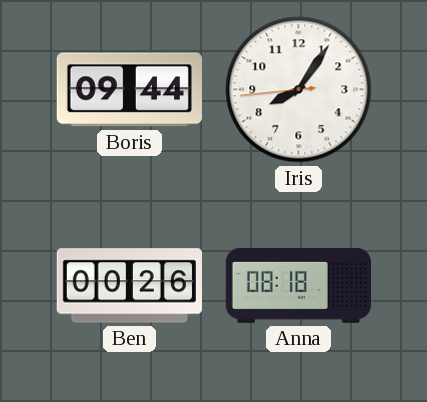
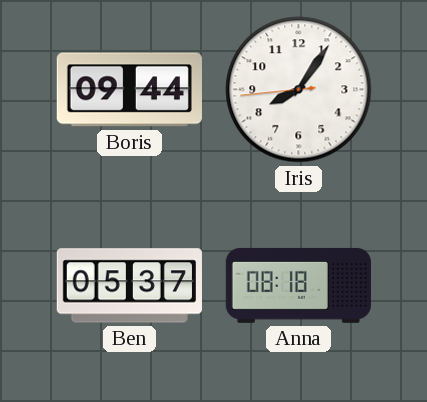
Ben: 00:26 -> 05:37
